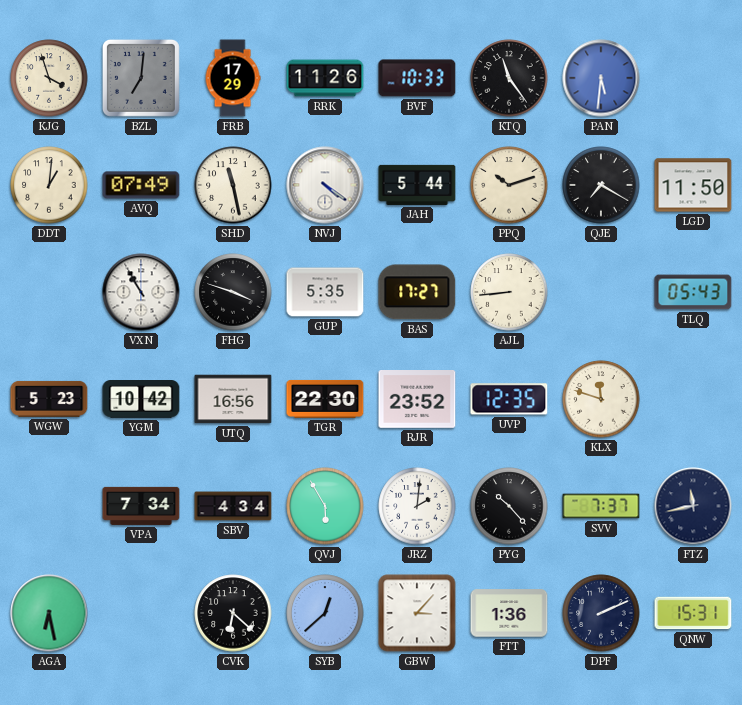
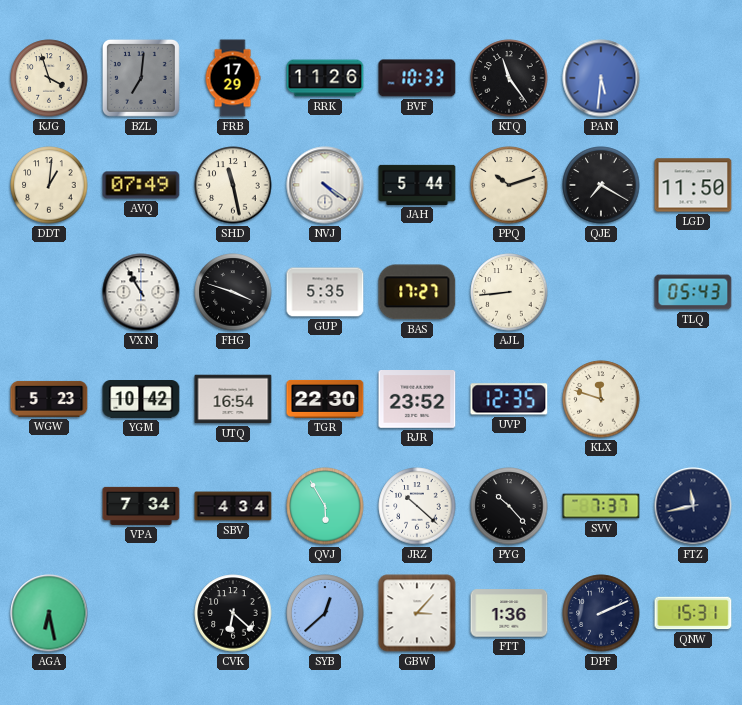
UTQ: 16:56 -> 16:54
JRZ: 2:01 -> 10:22
